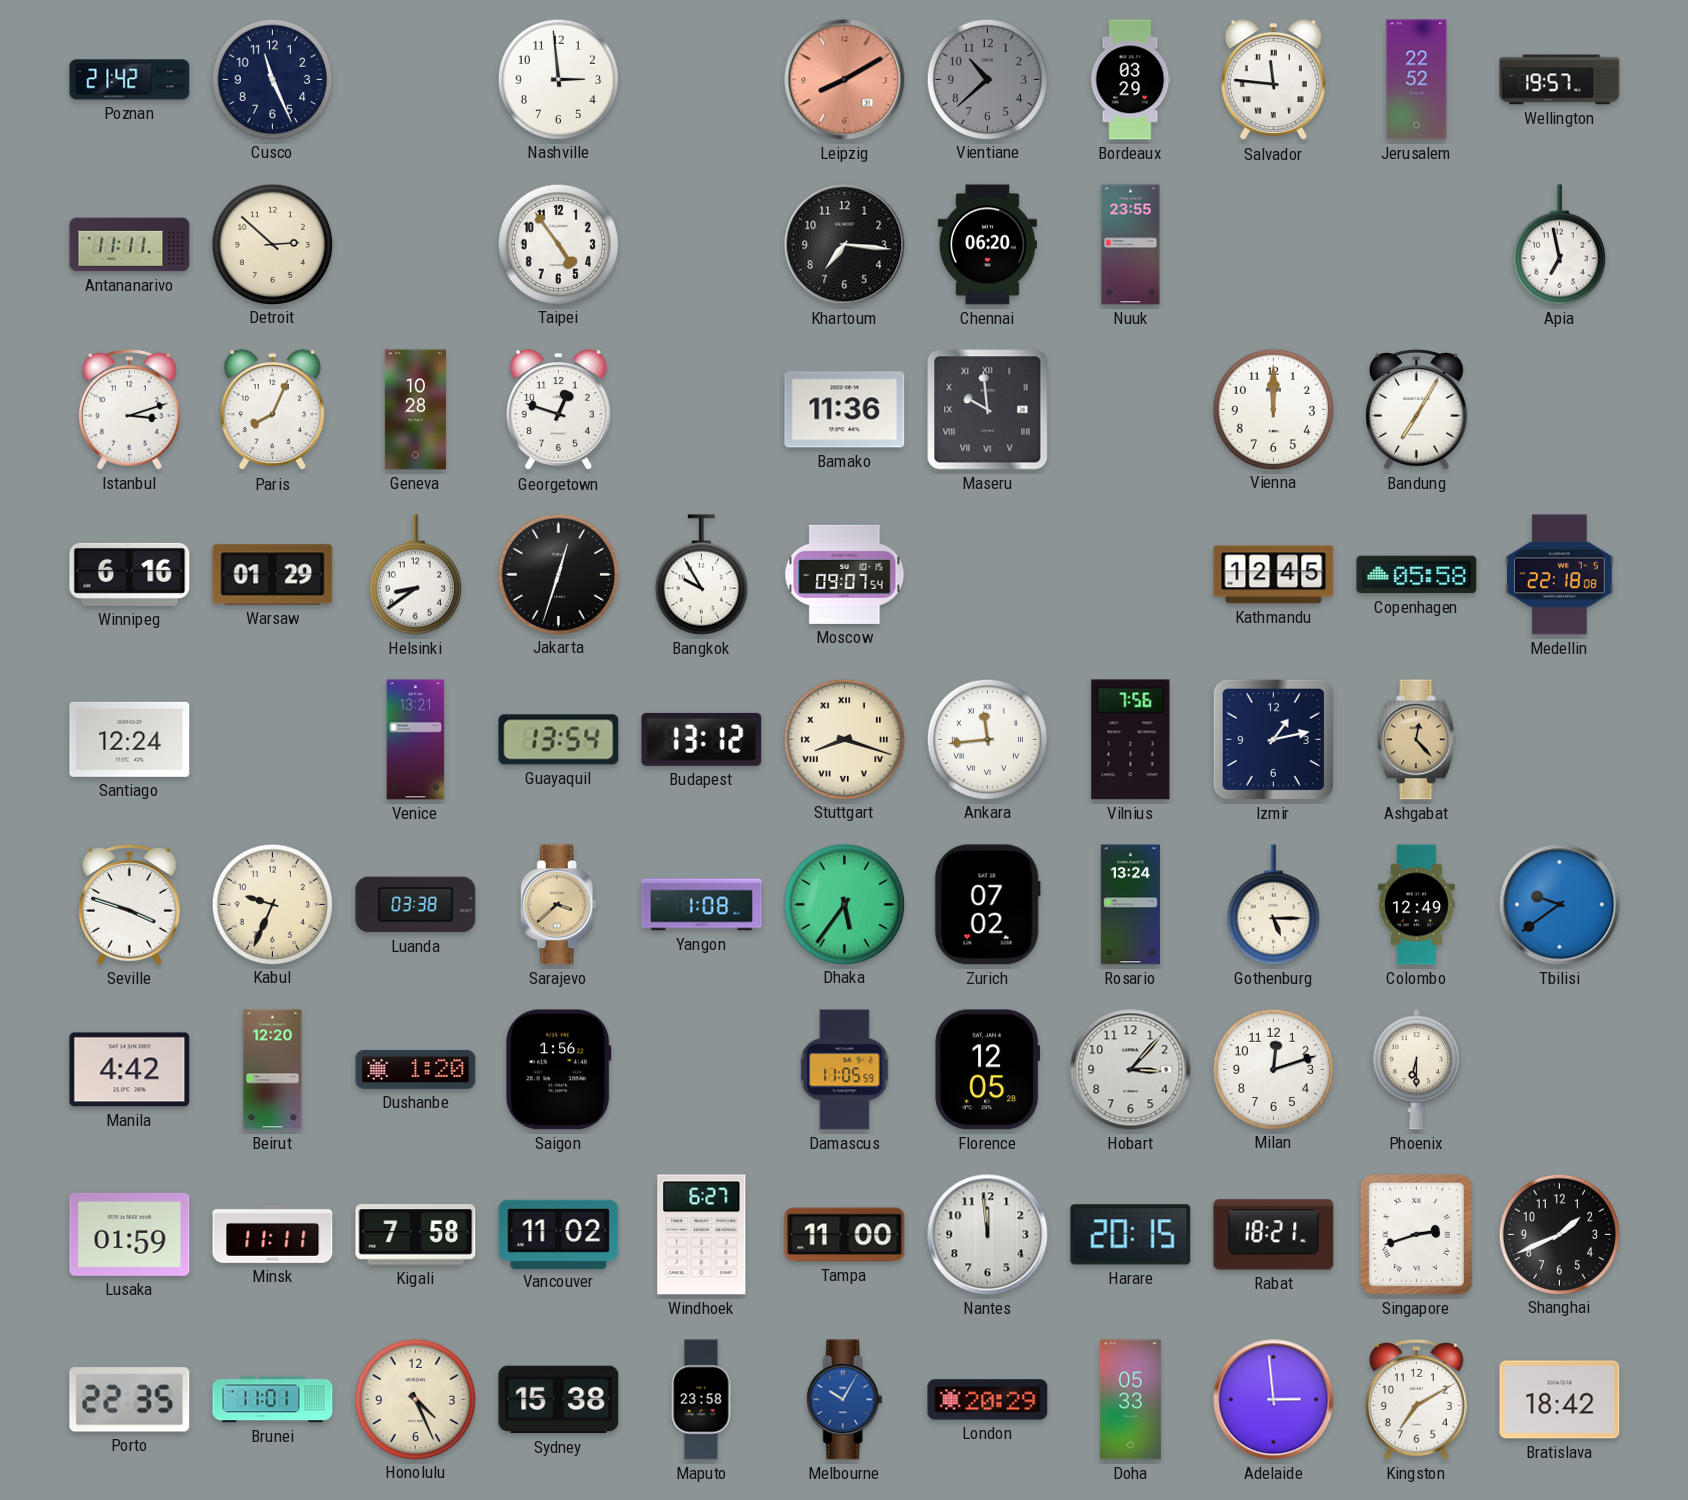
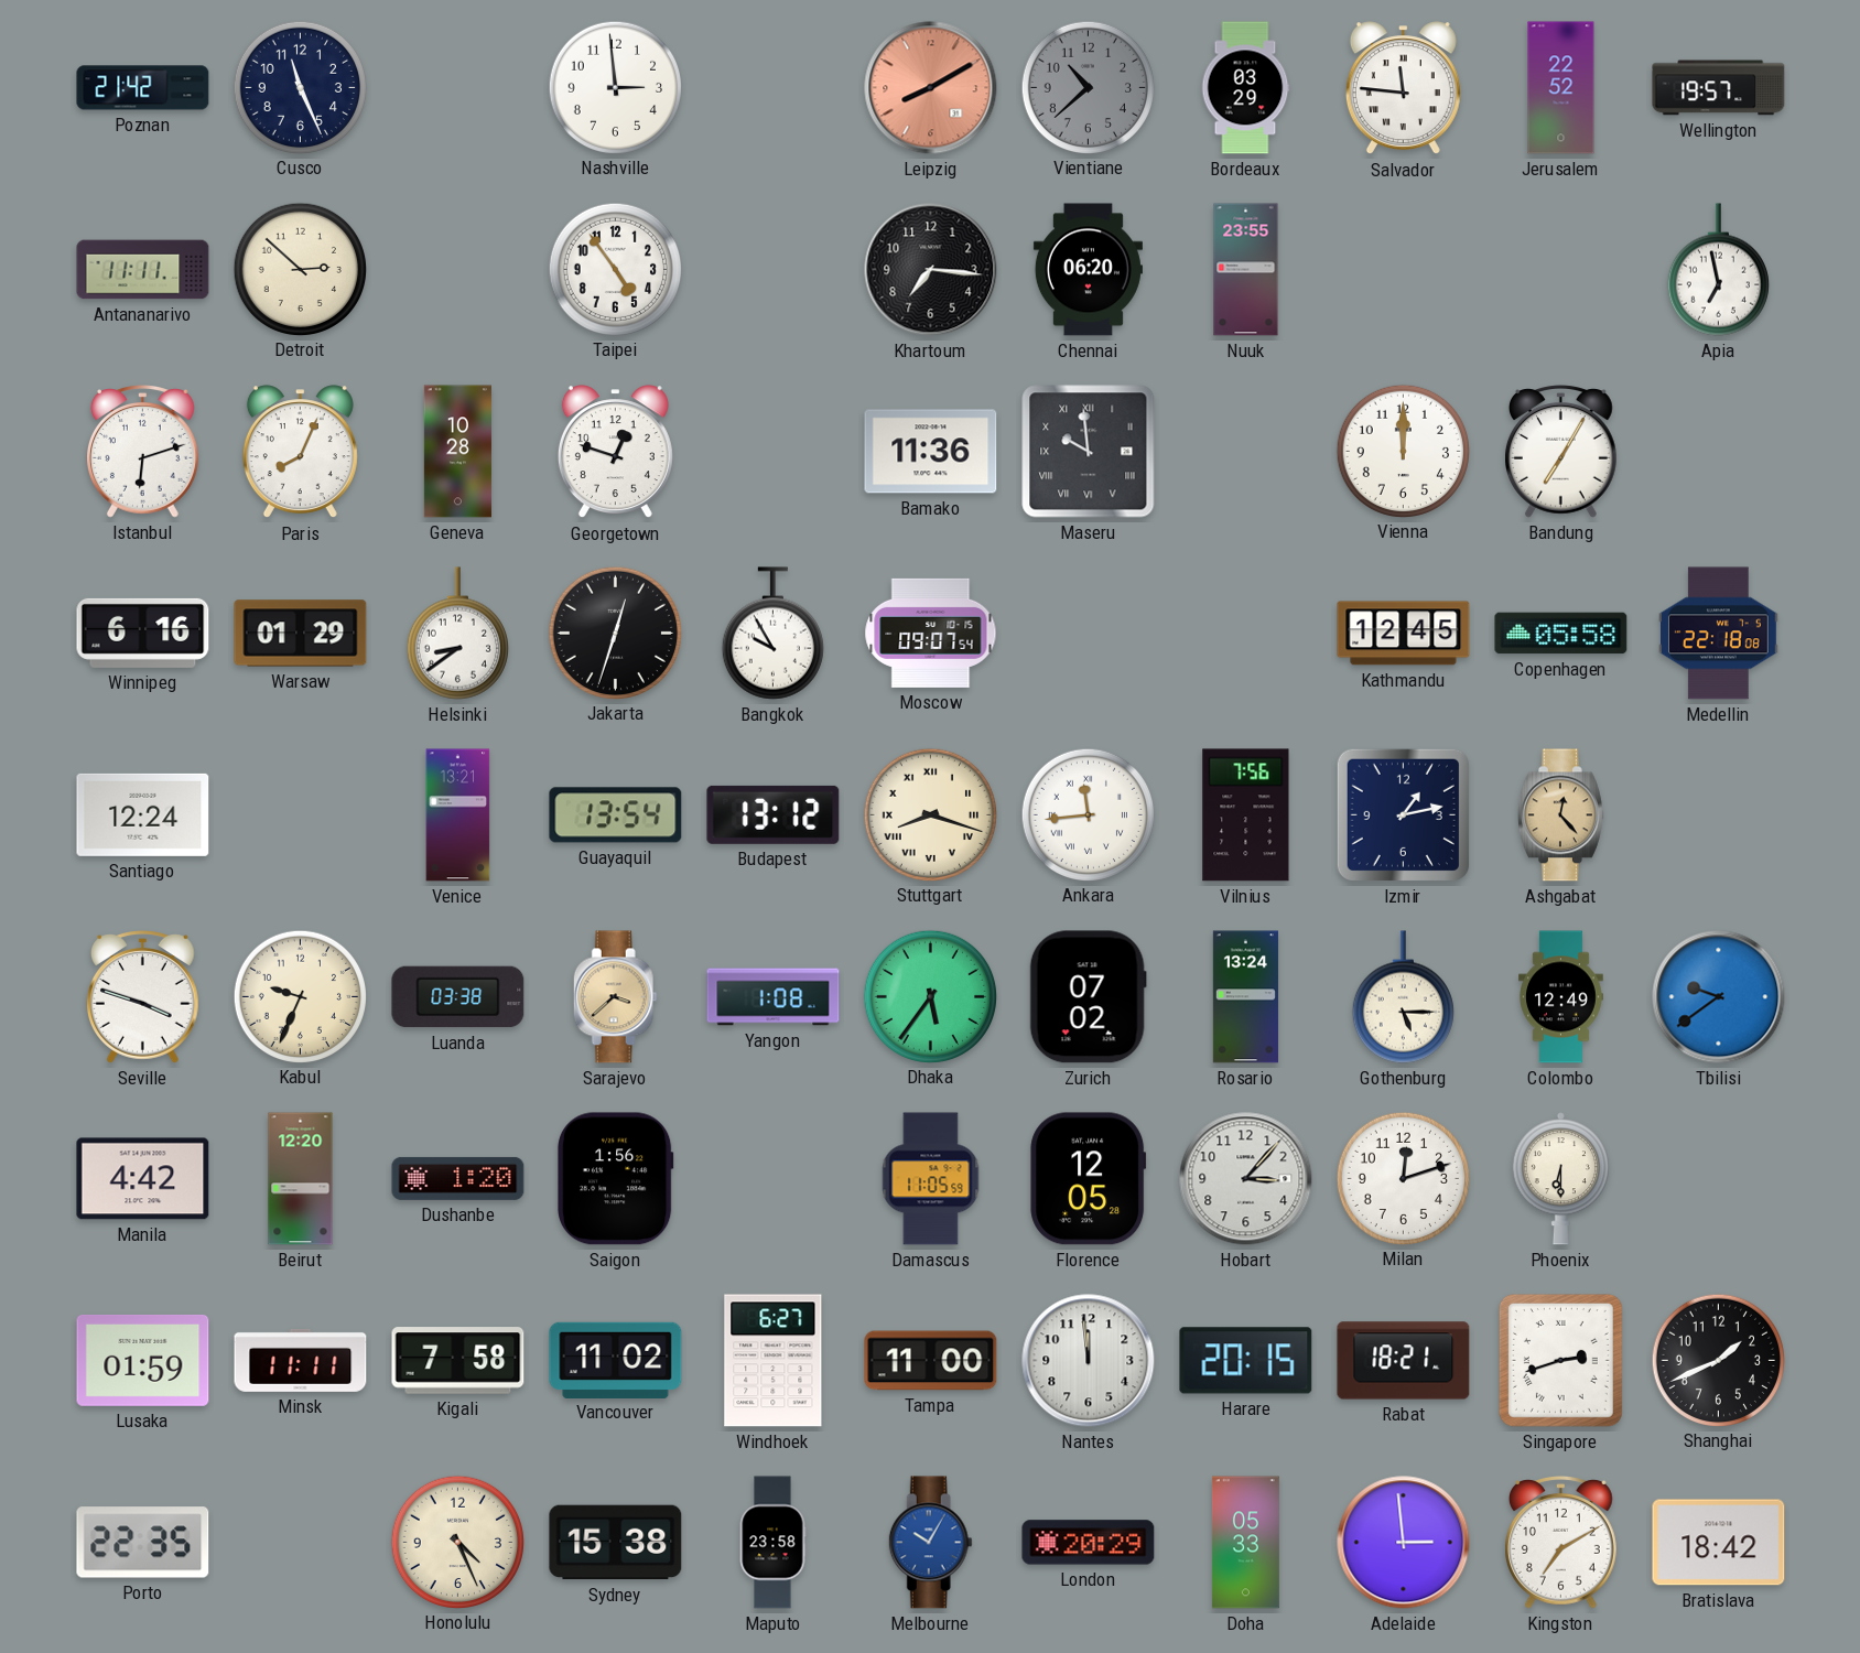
Istanbul: 3:12 -> 6:12
Brunei: 11:01 -> none
